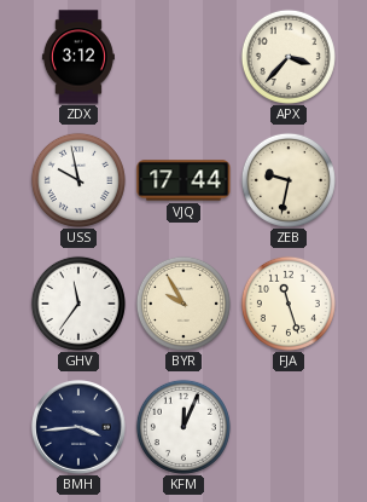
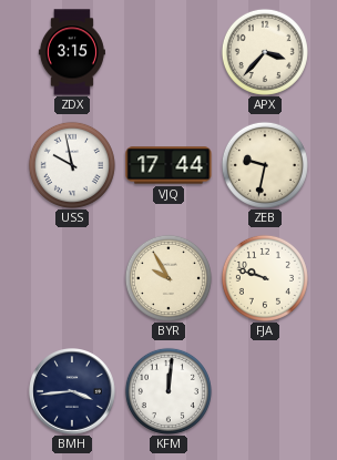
ZDX: 3:12 -> 3:15
GHV: 11:36 -> none
FJA: 11:27 -> 9:48
KFM: 12:04 -> 12:01
